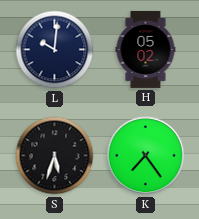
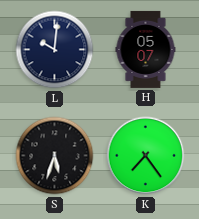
H: 05:02 -> 05:07
